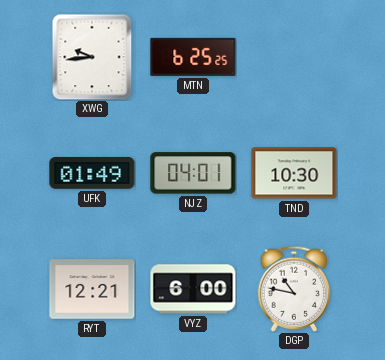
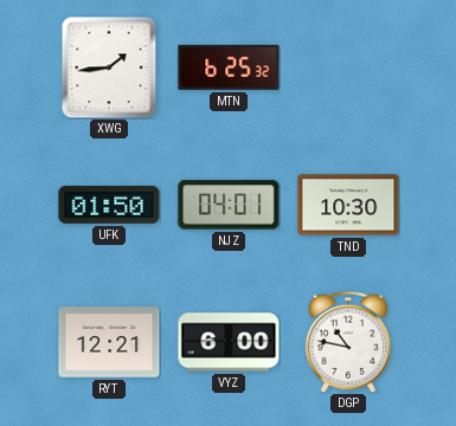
XWG: 9:44 -> 1:44
MTN: 6:25:25 -> 6:25:32
UFK: 01:49 -> 01:50
